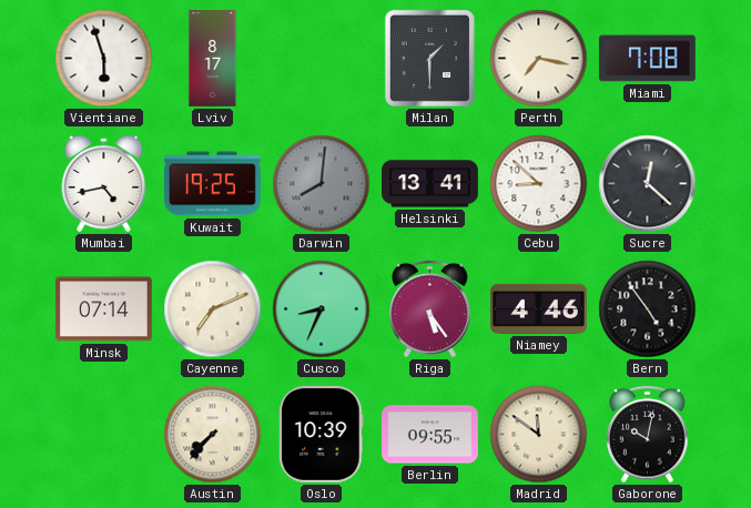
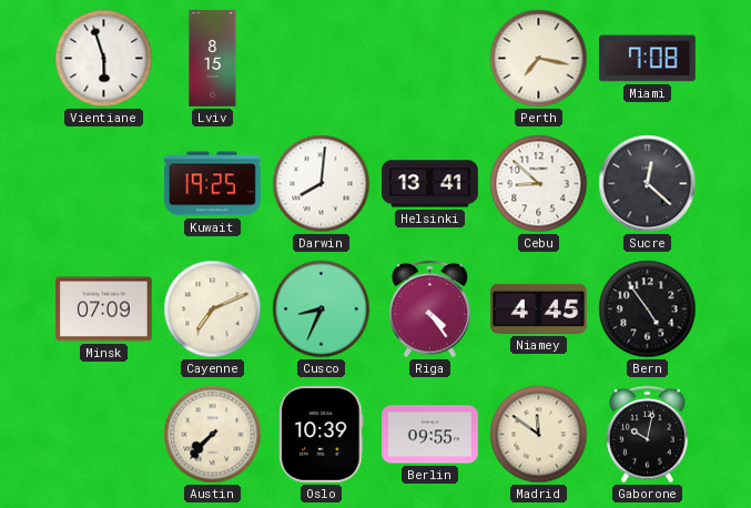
Lviv: 8:17 -> 8:15
Milan: 1:30 -> none
Mumbai: 4:43 -> none
Darwin dial: grey -> white
Minsk: 07:14 -> 07:09
Riga: 5:24 -> 4:24
Niamey: 4:46 -> 4:45
